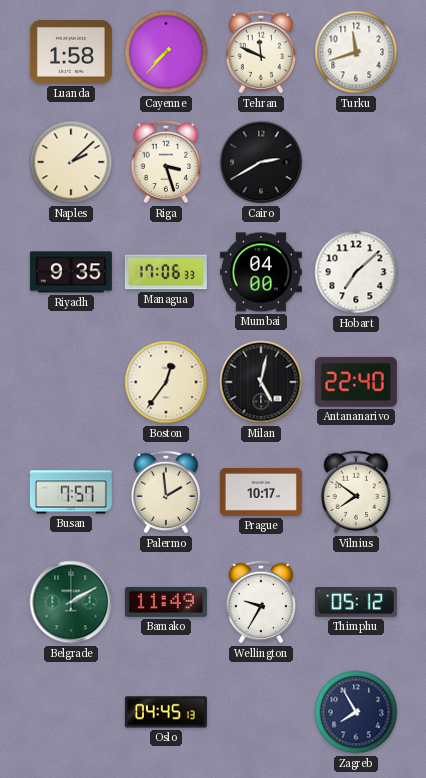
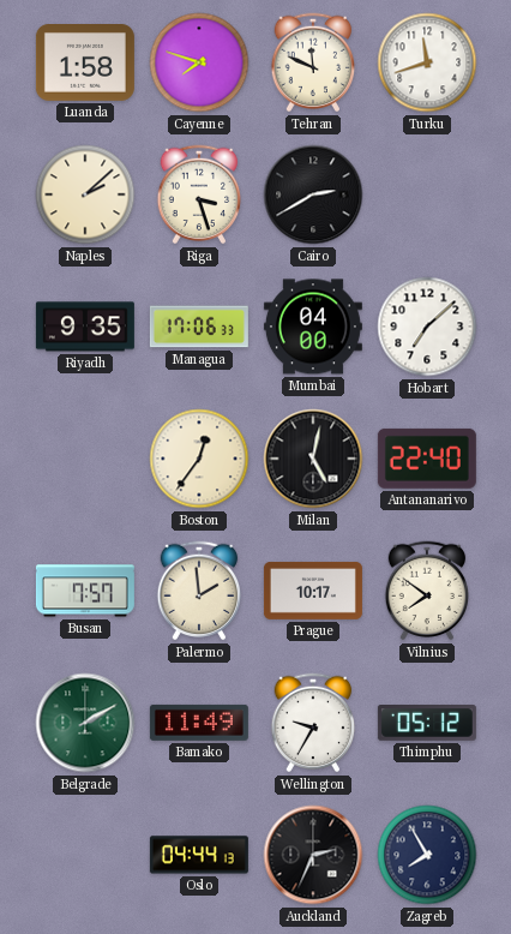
Cayenne: 7:37 -> 7:48
Oslo: 04:45 -> 04:44
Auckland: none -> 2:34
